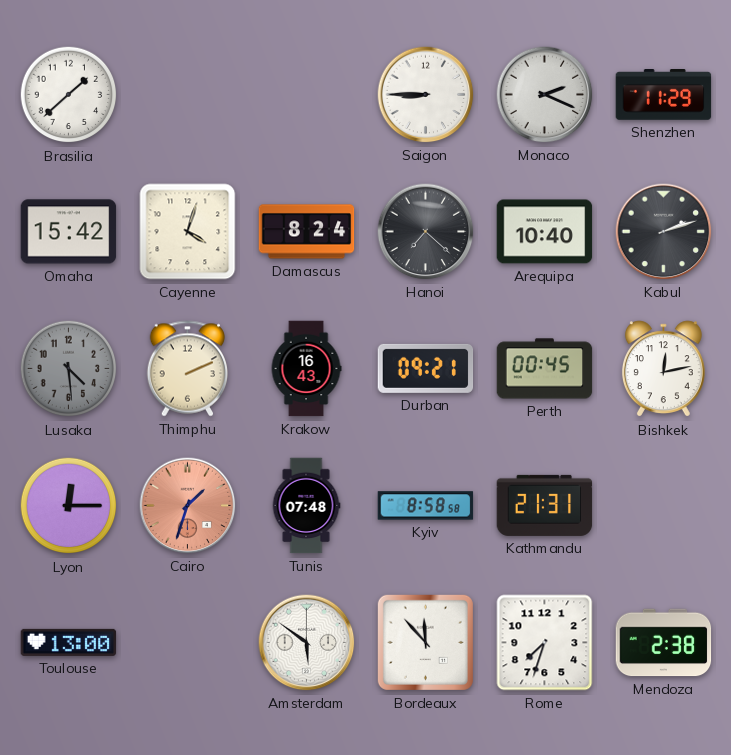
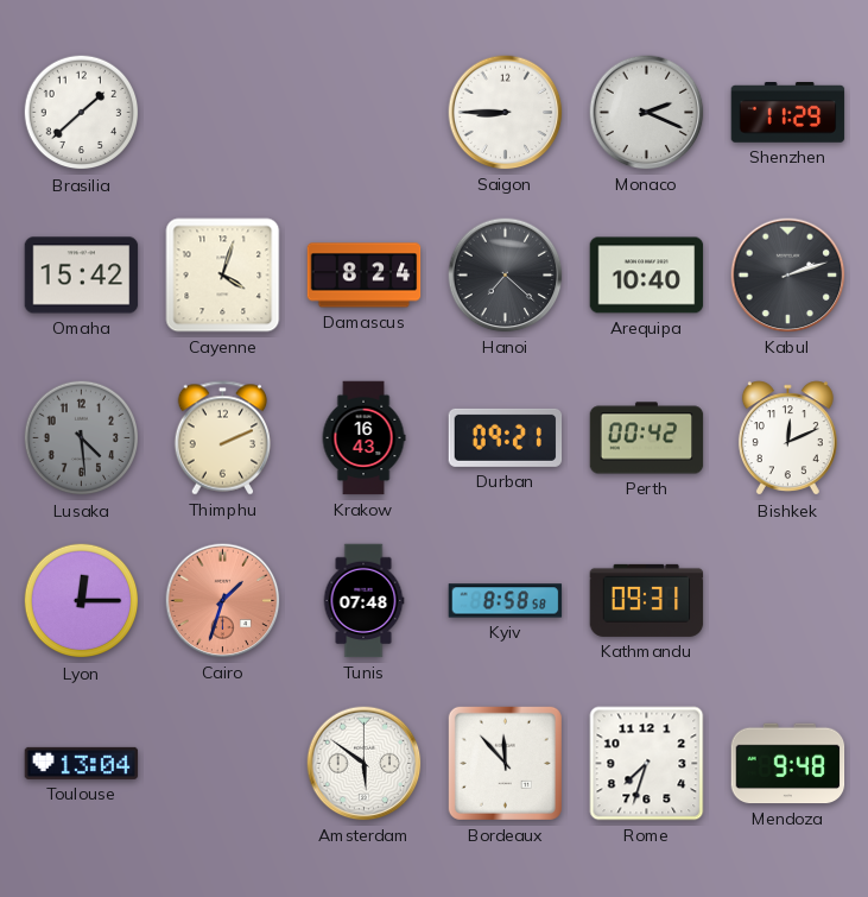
Perth: 00:45 -> 00:42
Bishkek: 12:13 -> 12:11
Kathmandu: 21:31 -> 09:31
Toulouse: 13:00 -> 13:04
Mendoza: 2:38 -> 9:48
